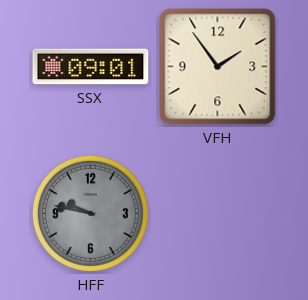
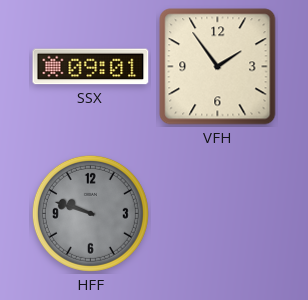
HFF: 9:47 -> 9:48
